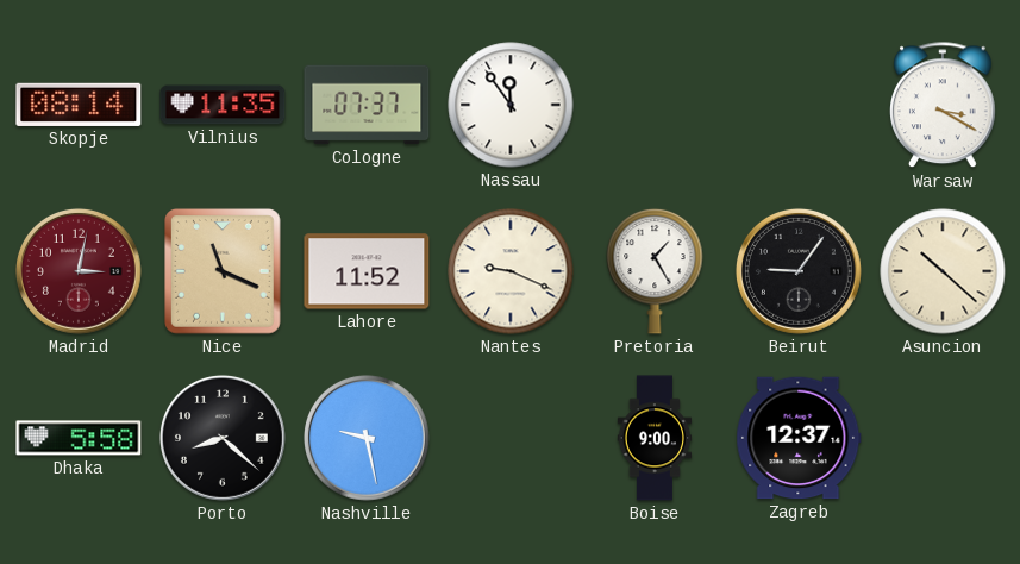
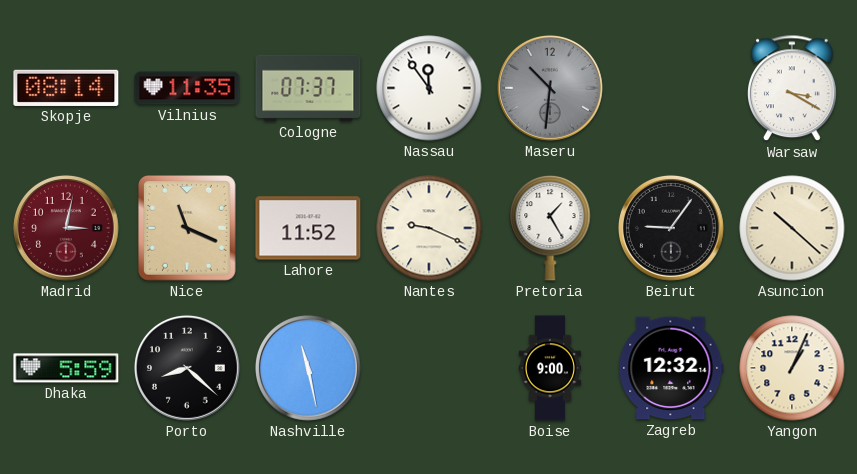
Maseru: none -> 10:31
Dhaka: 5:58 -> 5:59
Nashville: 9:28 -> 11:28
Zagreb: 12:37 -> 12:32
Yangon: none -> 1:04
